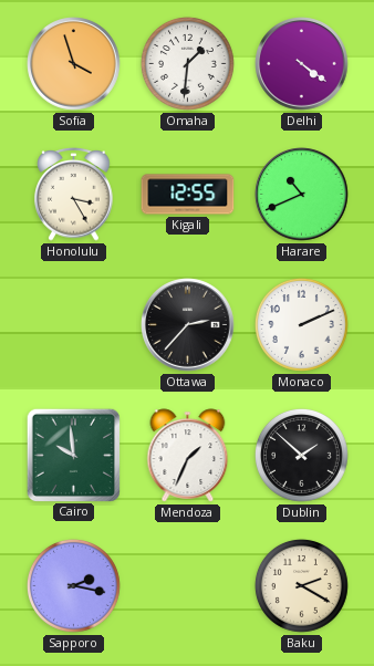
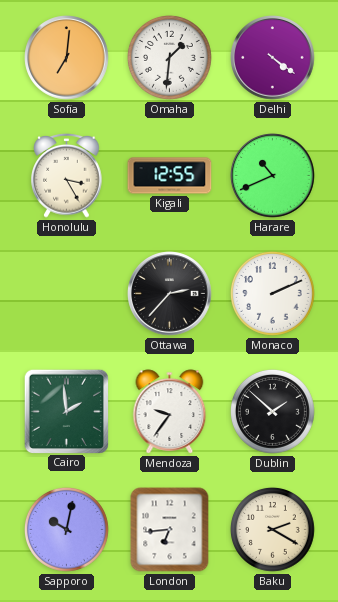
Sofia: 3:57 -> 7:01
Cairo: 9:59 -> 1:59
Mendoza: 1:34 -> 9:36
Sapporo: 2:17 -> 10:02
London: none -> 6:44
